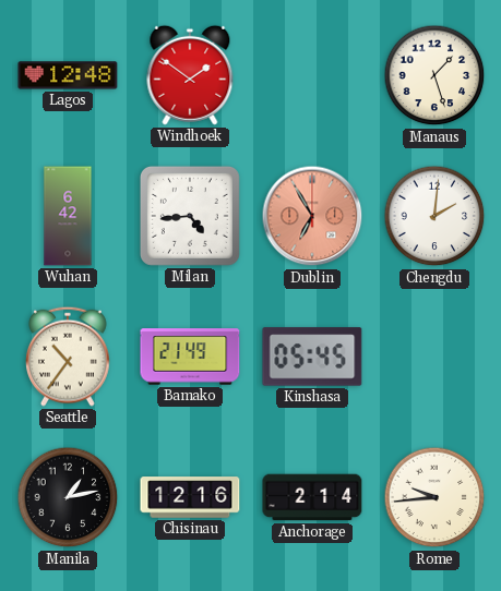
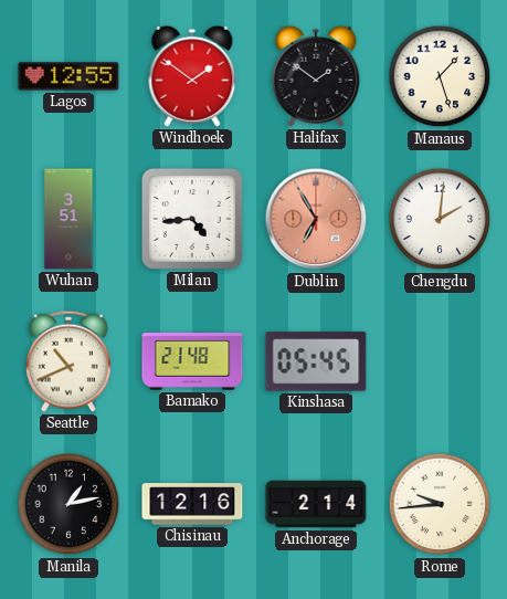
Lagos: 12:48 -> 12:55
Halifax: none -> 1:51
Wuhan: 6:42 -> 3:51
Seattle: 10:36 -> 10:41
Bamako: 21:49 -> 21:48
